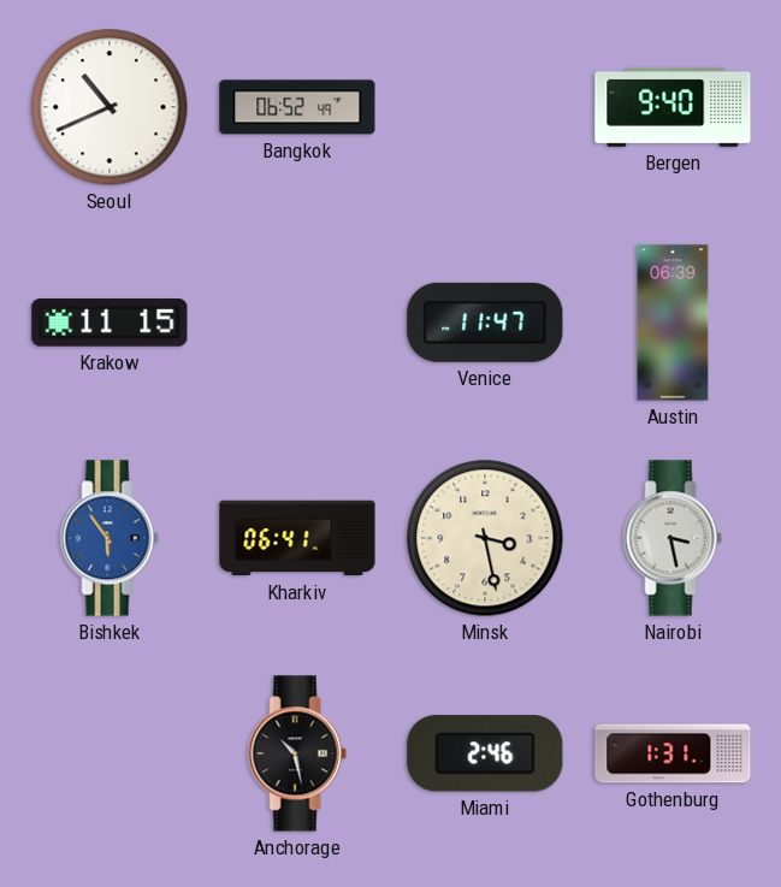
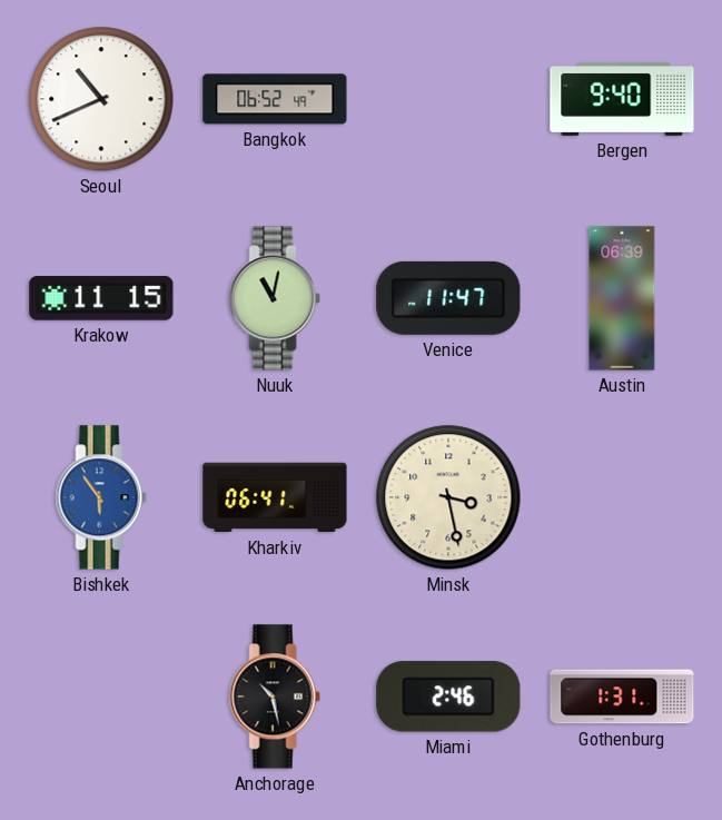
Nuuk: none -> 11:02
Nairobi: 3:28 -> none
